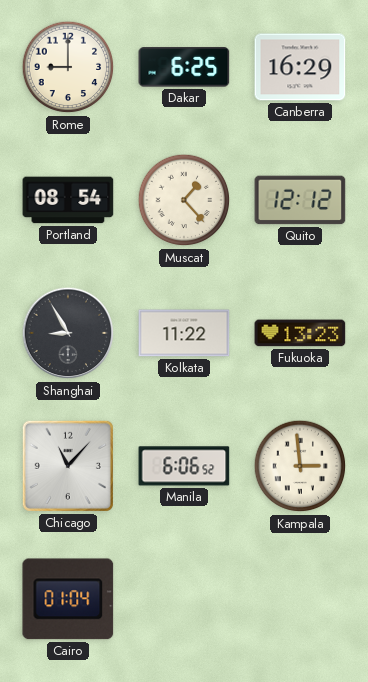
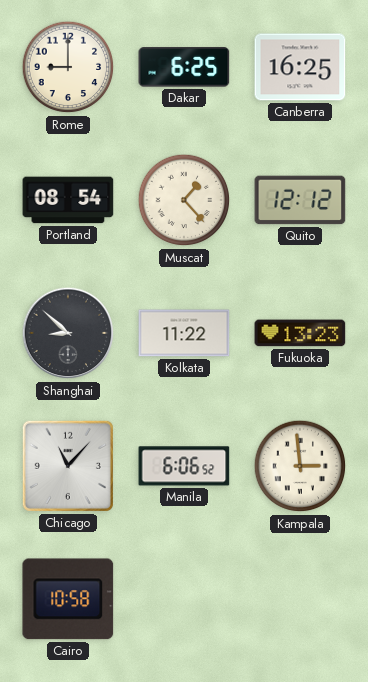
Canberra: 16:29 -> 16:25
Shanghai: 8:55 -> 8:52
Cairo: 01:04 -> 10:58
